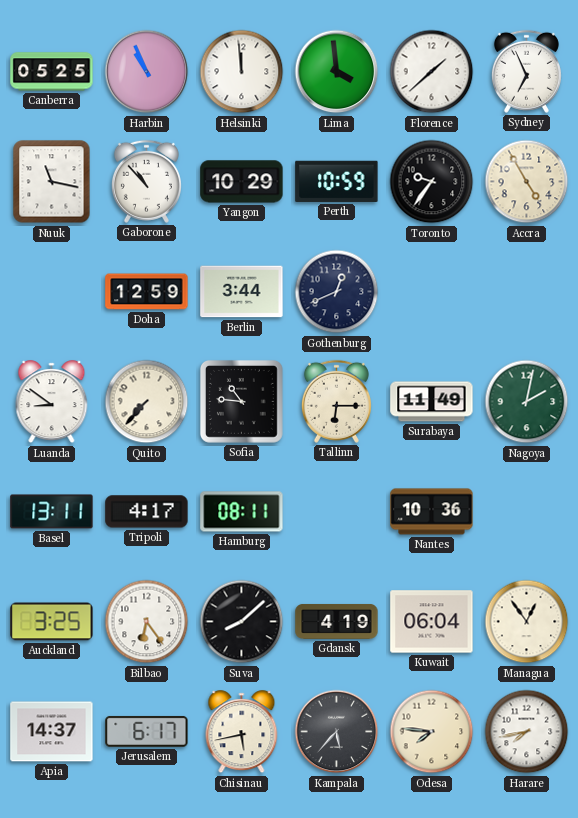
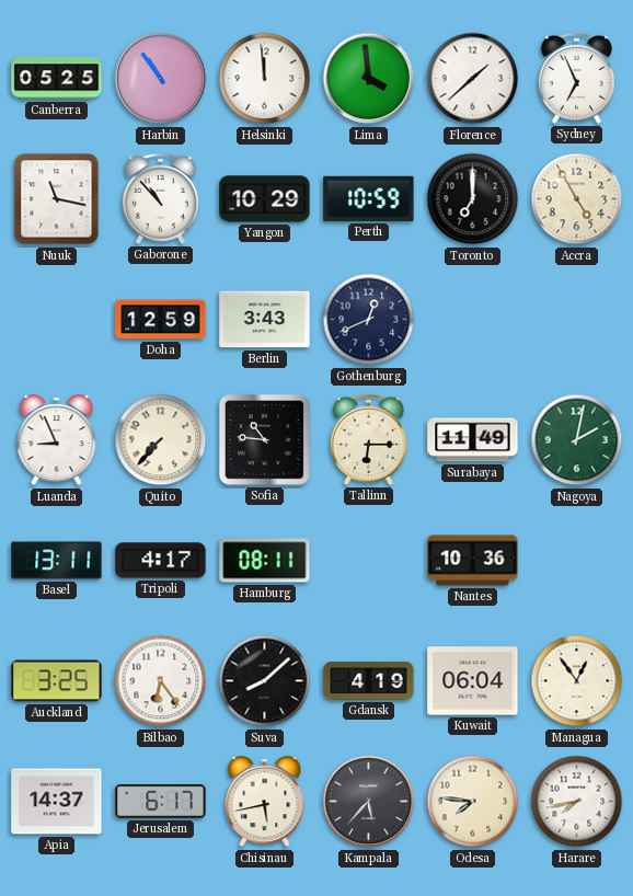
Harbin: 10:56 -> 10:54
Toronto: 9:36 -> 7:00
Berlin: 3:44 -> 3:43
Luanda: 8:51 -> 8:56
